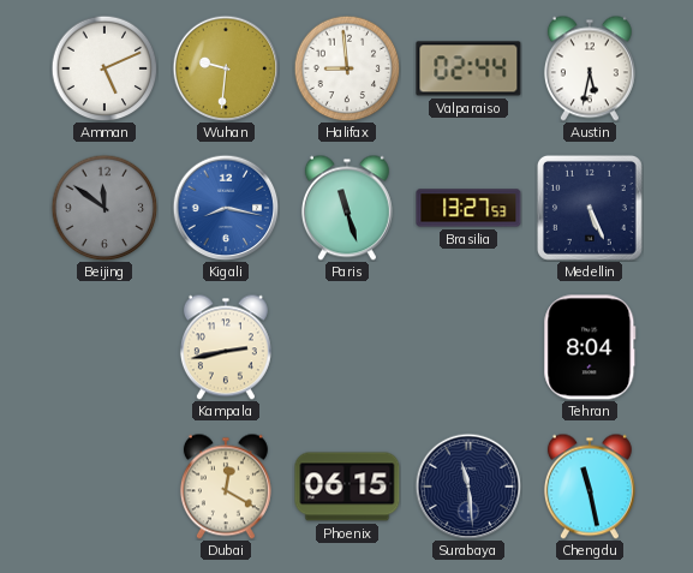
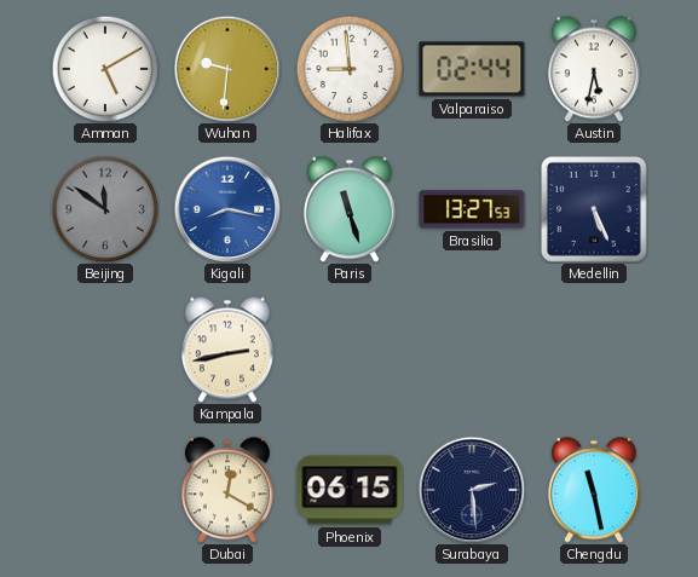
Amman: 5:11 -> 5:10
Tehran: 8:04 -> none
Surabaya: 11:29 -> 2:29
